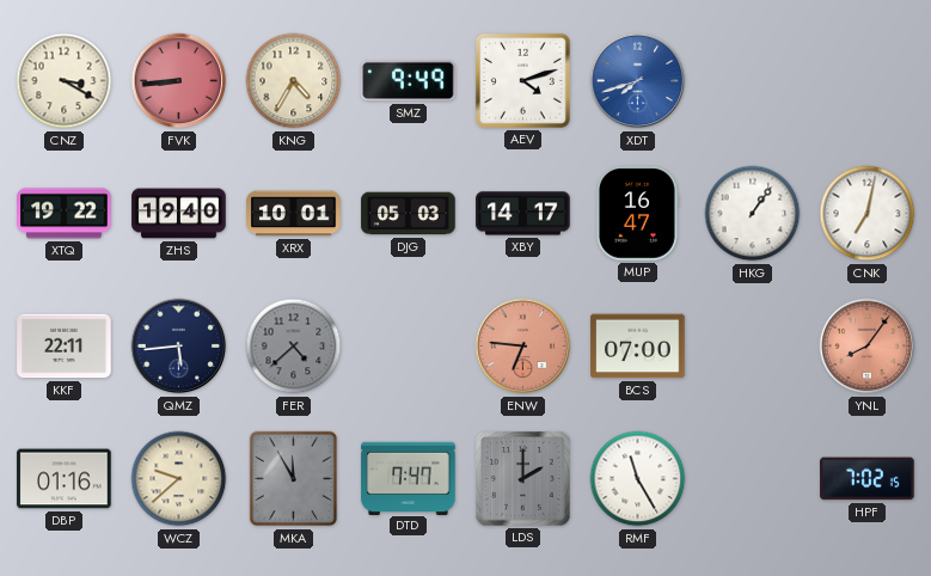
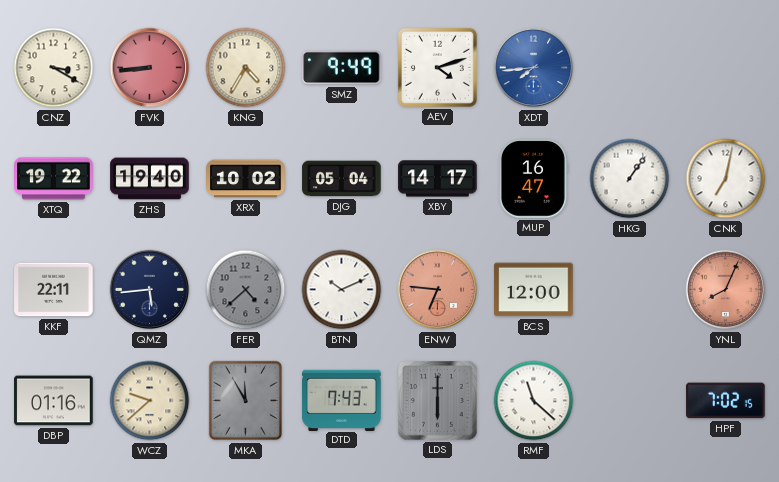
XDT: 7:42 -> 7:44
XRX: 10:01 -> 10:02
DJG: 05:03 -> 05:04
BTN: none -> 10:11
BCS: 07:00 -> 12:00
YNL: 8:06 -> 8:04
DTD: 7:47 -> 7:43
LDS: 2:00 -> 6:00
RMF: 11:25 -> 11:22
